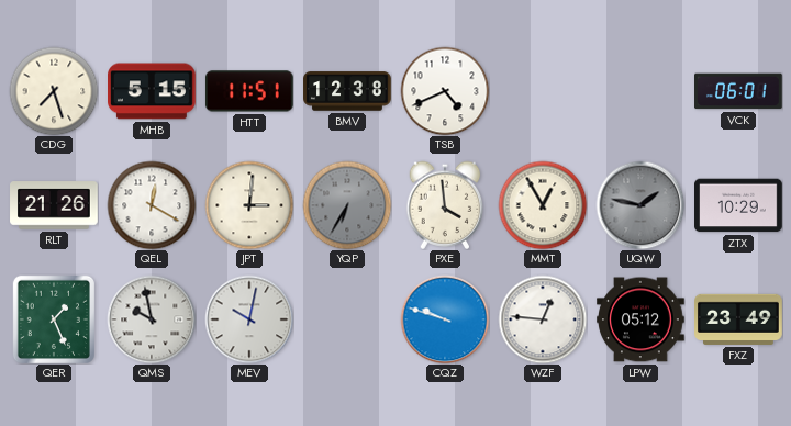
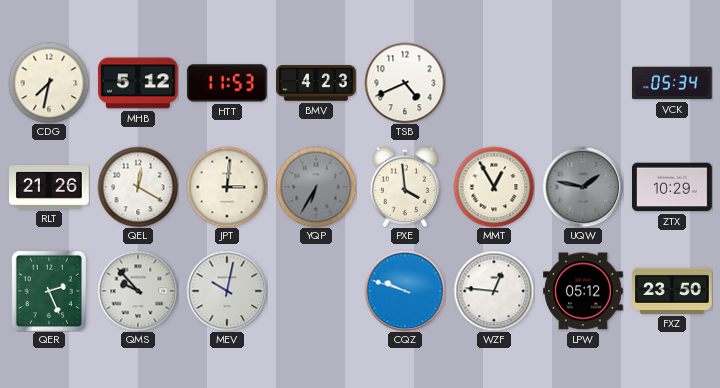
CDG: 7:27 -> 7:32
MHB: 5:15 -> 5:12
HTT: 11:51 -> 11:53
BMV: 12:38 -> 4:23
VCK: 06:01 -> 05:34
QER: 1:26 -> 2:26
QMS: 9:58 -> 9:53
FXZ: 23:49 -> 23:50
